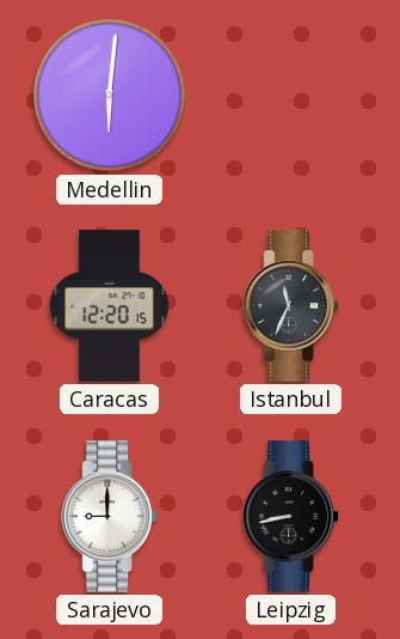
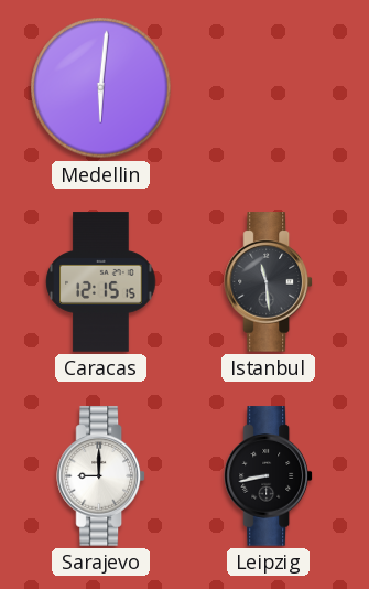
Caracas: 12:20 -> 12:15
Istanbul: 11:34 -> 11:29
